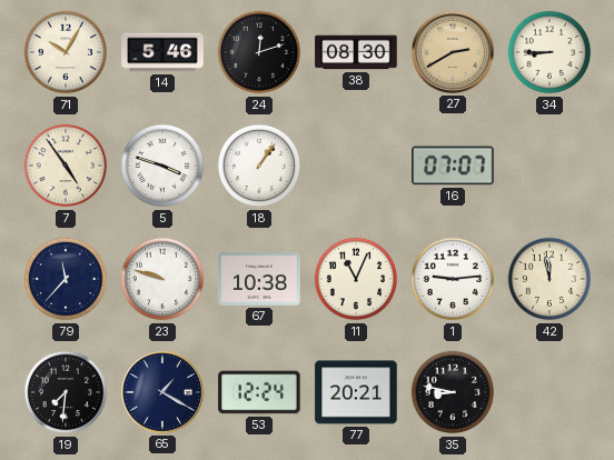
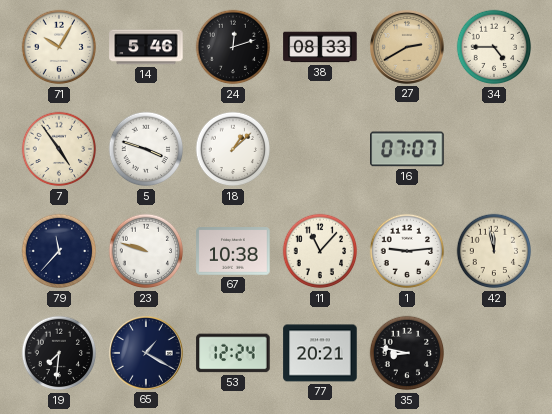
38: 08:30 -> 08:33
34: 8:45 -> 4:45
18: 1:06 -> 1:08
11: 11:04 -> 11:07
